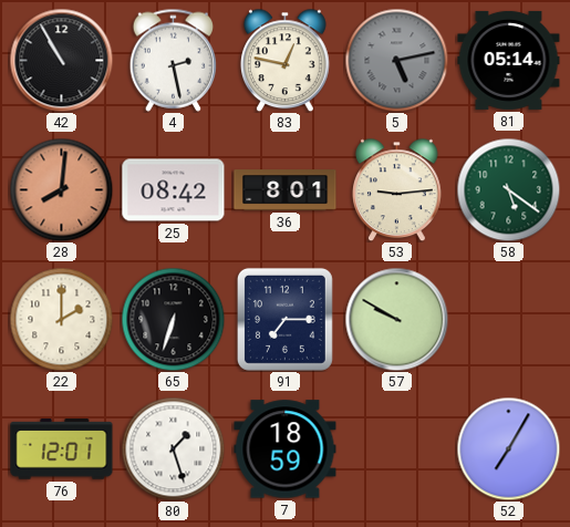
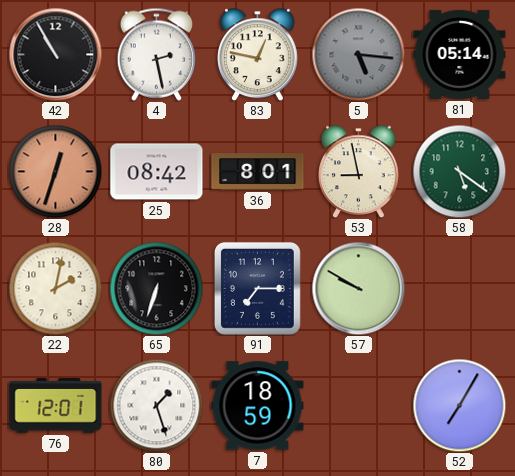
5: 5:13 -> 5:16
28: 8:01 -> 12:33
53: 9:14 -> 8:58
22: 2:00 -> 2:02
